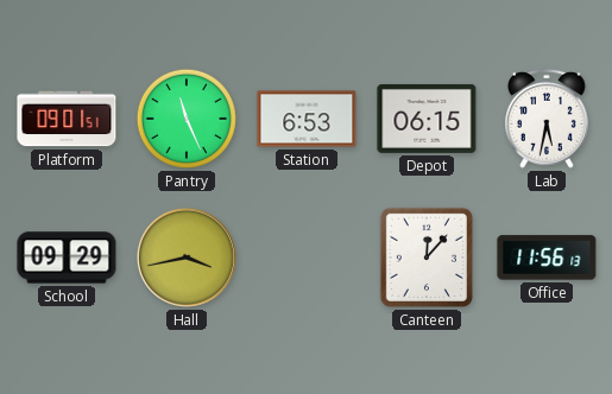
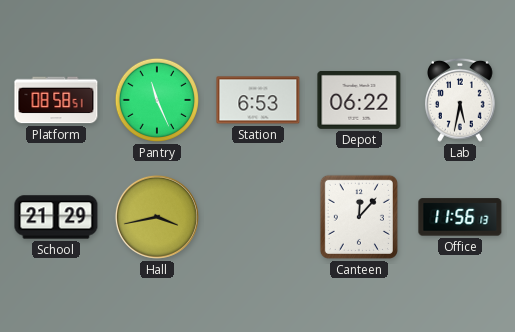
Platform: 09:01 -> 08:58
Depot: 06:15 -> 06:22
School: 09:29 -> 21:29
